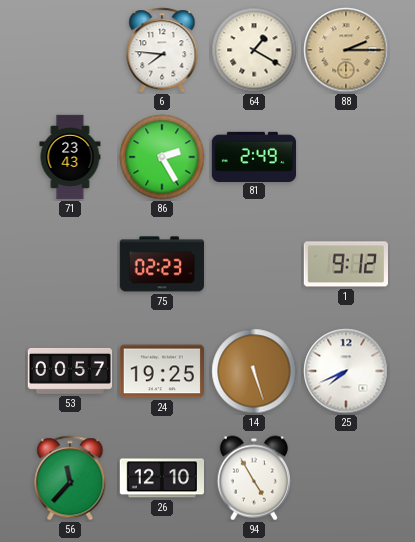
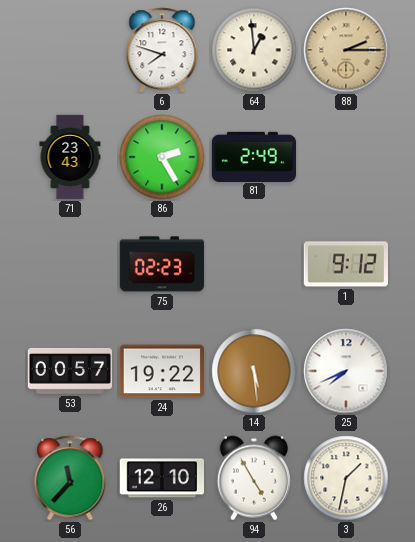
6: 7:46 -> 7:48
64: 1:20 -> 12:59
24: 19:25 -> 19:22
14: 5:27 -> 5:29
3: none -> 1:32
